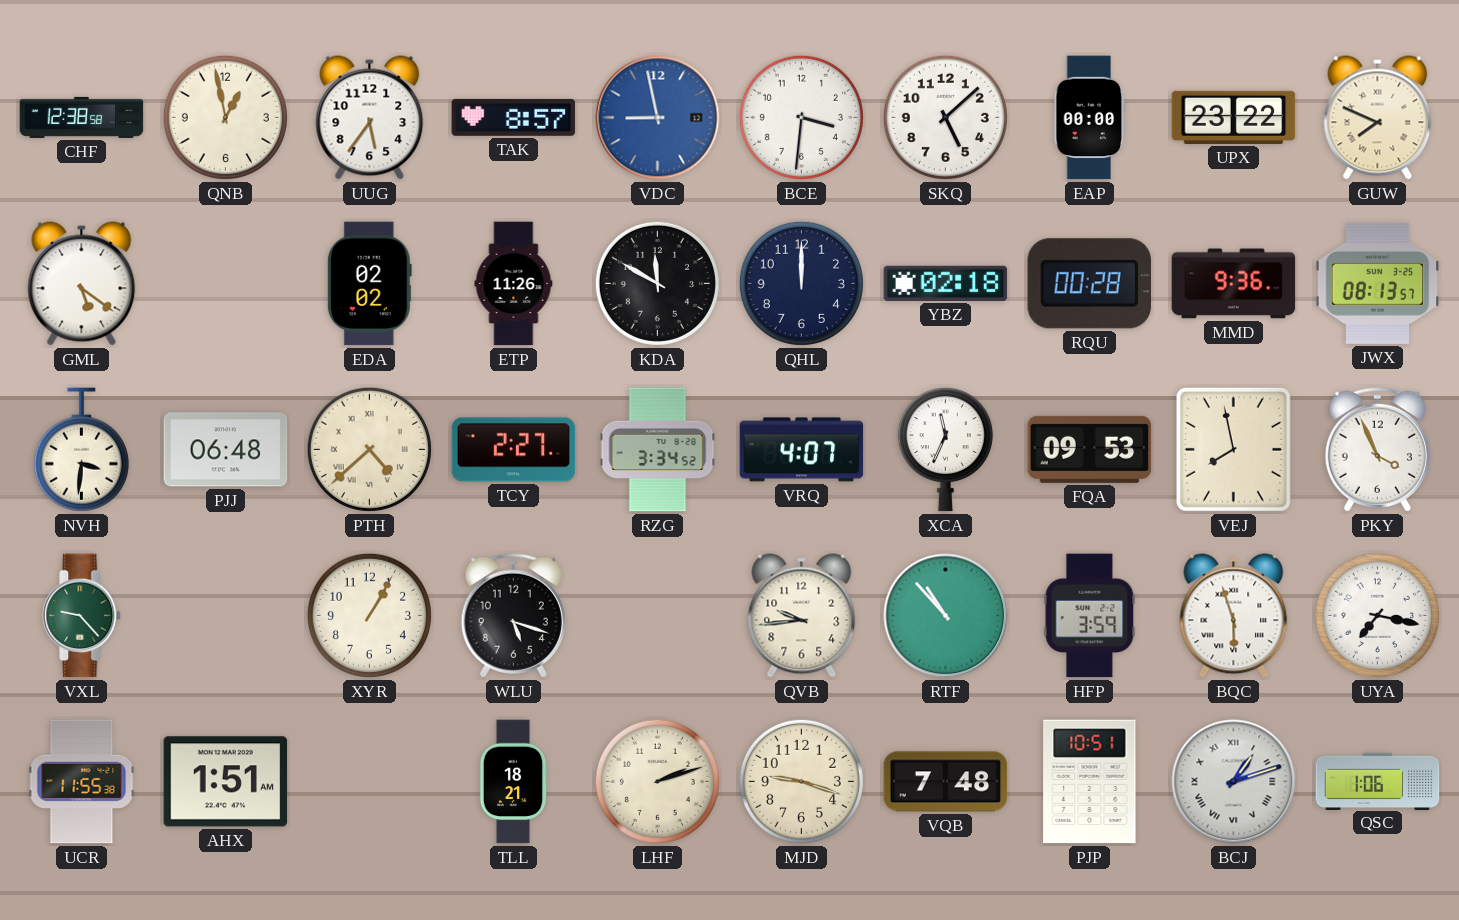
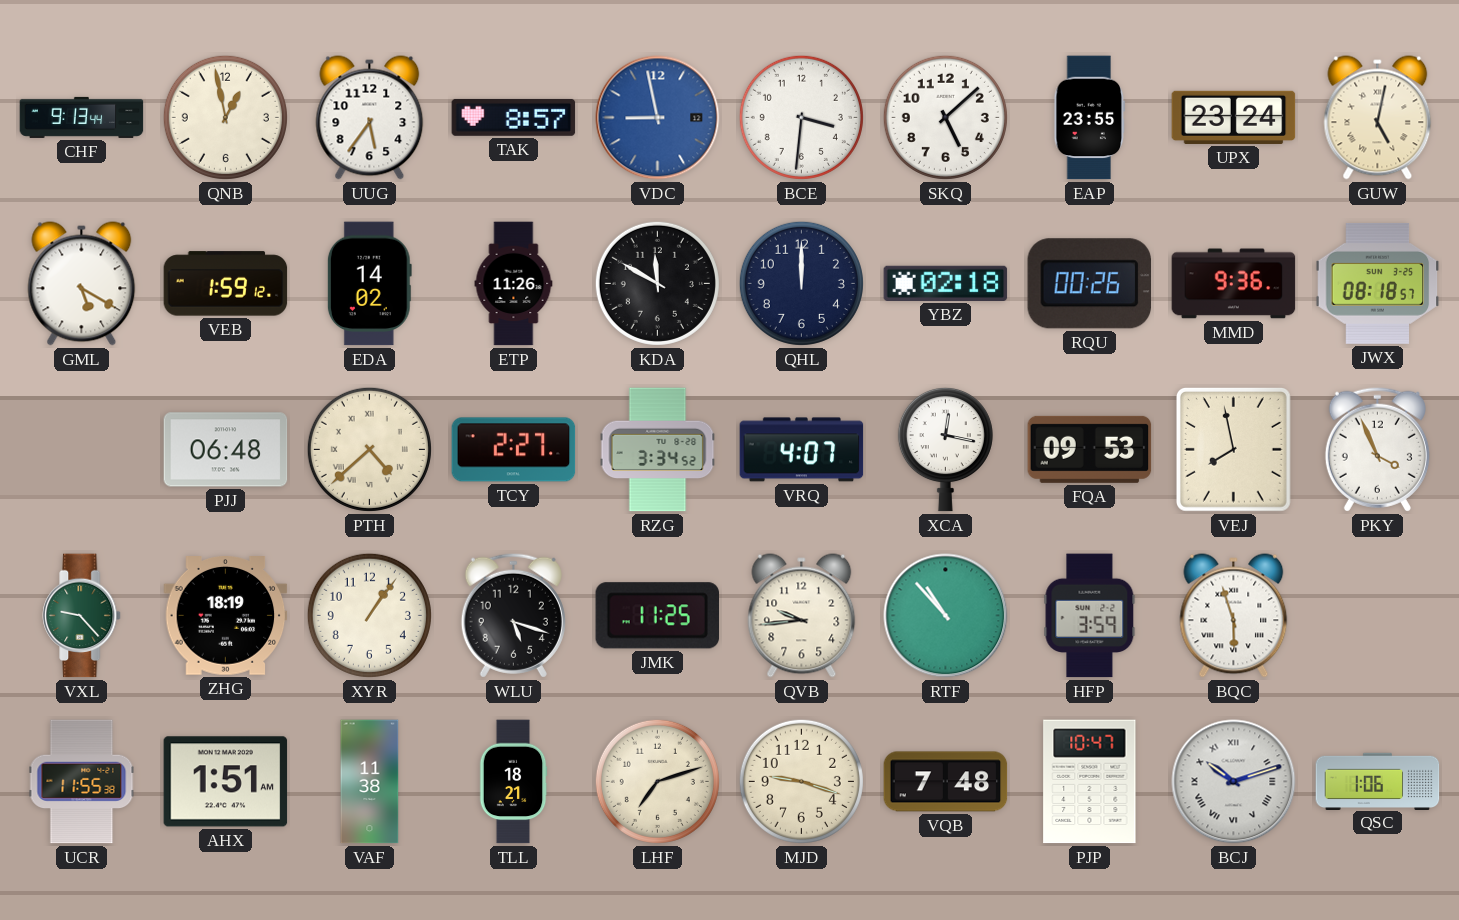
CHF: 12:38 -> 9:13
EAP: 00:00 -> 23:55
UPX: 23:22 -> 23:24
GUW: 7:49 -> 5:02
GML: 5:21 -> 5:20
VEB: none -> 1:59
EDA: 02:02 -> 14:02
RQU: 00:28 -> 00:26
JWX: 08:13 -> 08:18
NVH: 3:31 -> none
XCA: 11:34 -> 12:17
ZHG: none -> 18:19
XYR: 1:05 -> 1:06
JMK: none -> 11:25
UYA: 7:17 -> none
VAF: none -> 11:38
LHF: 2:12 -> 7:12
PJP: 10:51 -> 10:47
BCJ: 1:12 -> 10:12
